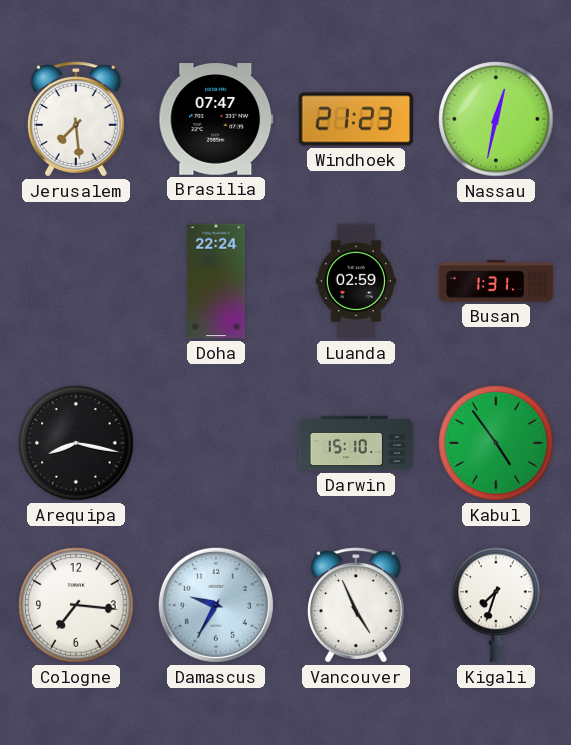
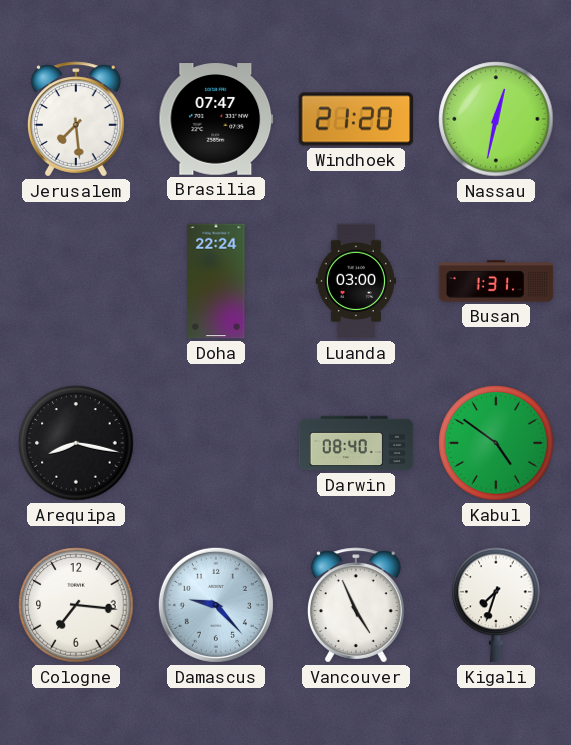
Windhoek: 21:23 -> 21:20
Luanda: 02:59 -> 03:00
Darwin: 15:10 -> 08:40
Kabul: 4:54 -> 4:51
Damascus: 9:35 -> 9:23
